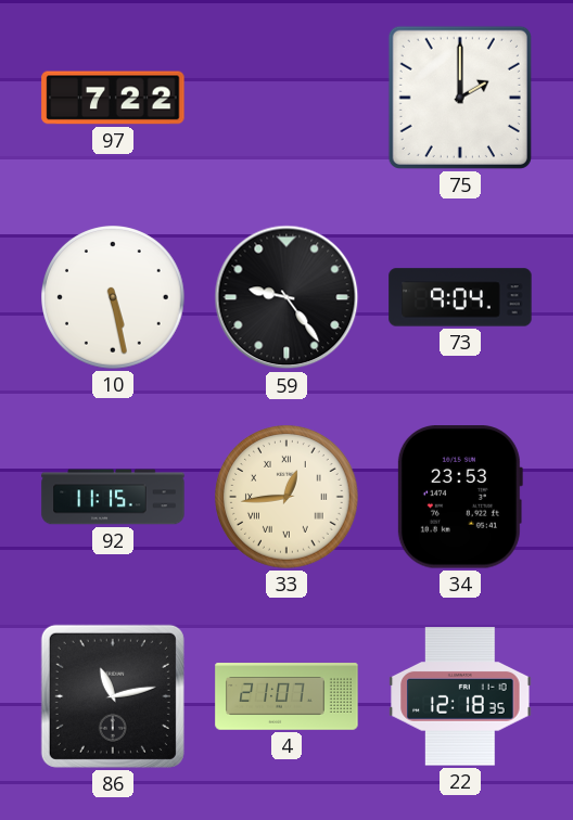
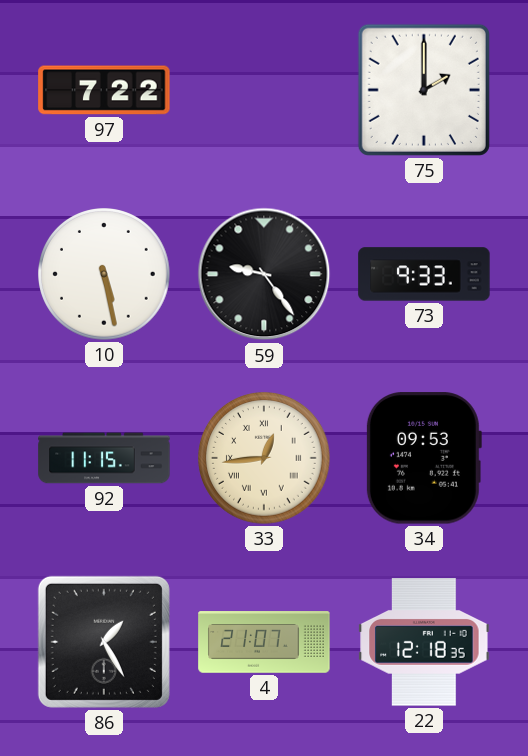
73: 9:04 -> 9:33
34: 23:53 -> 09:53
86: 11:13 -> 1:25
